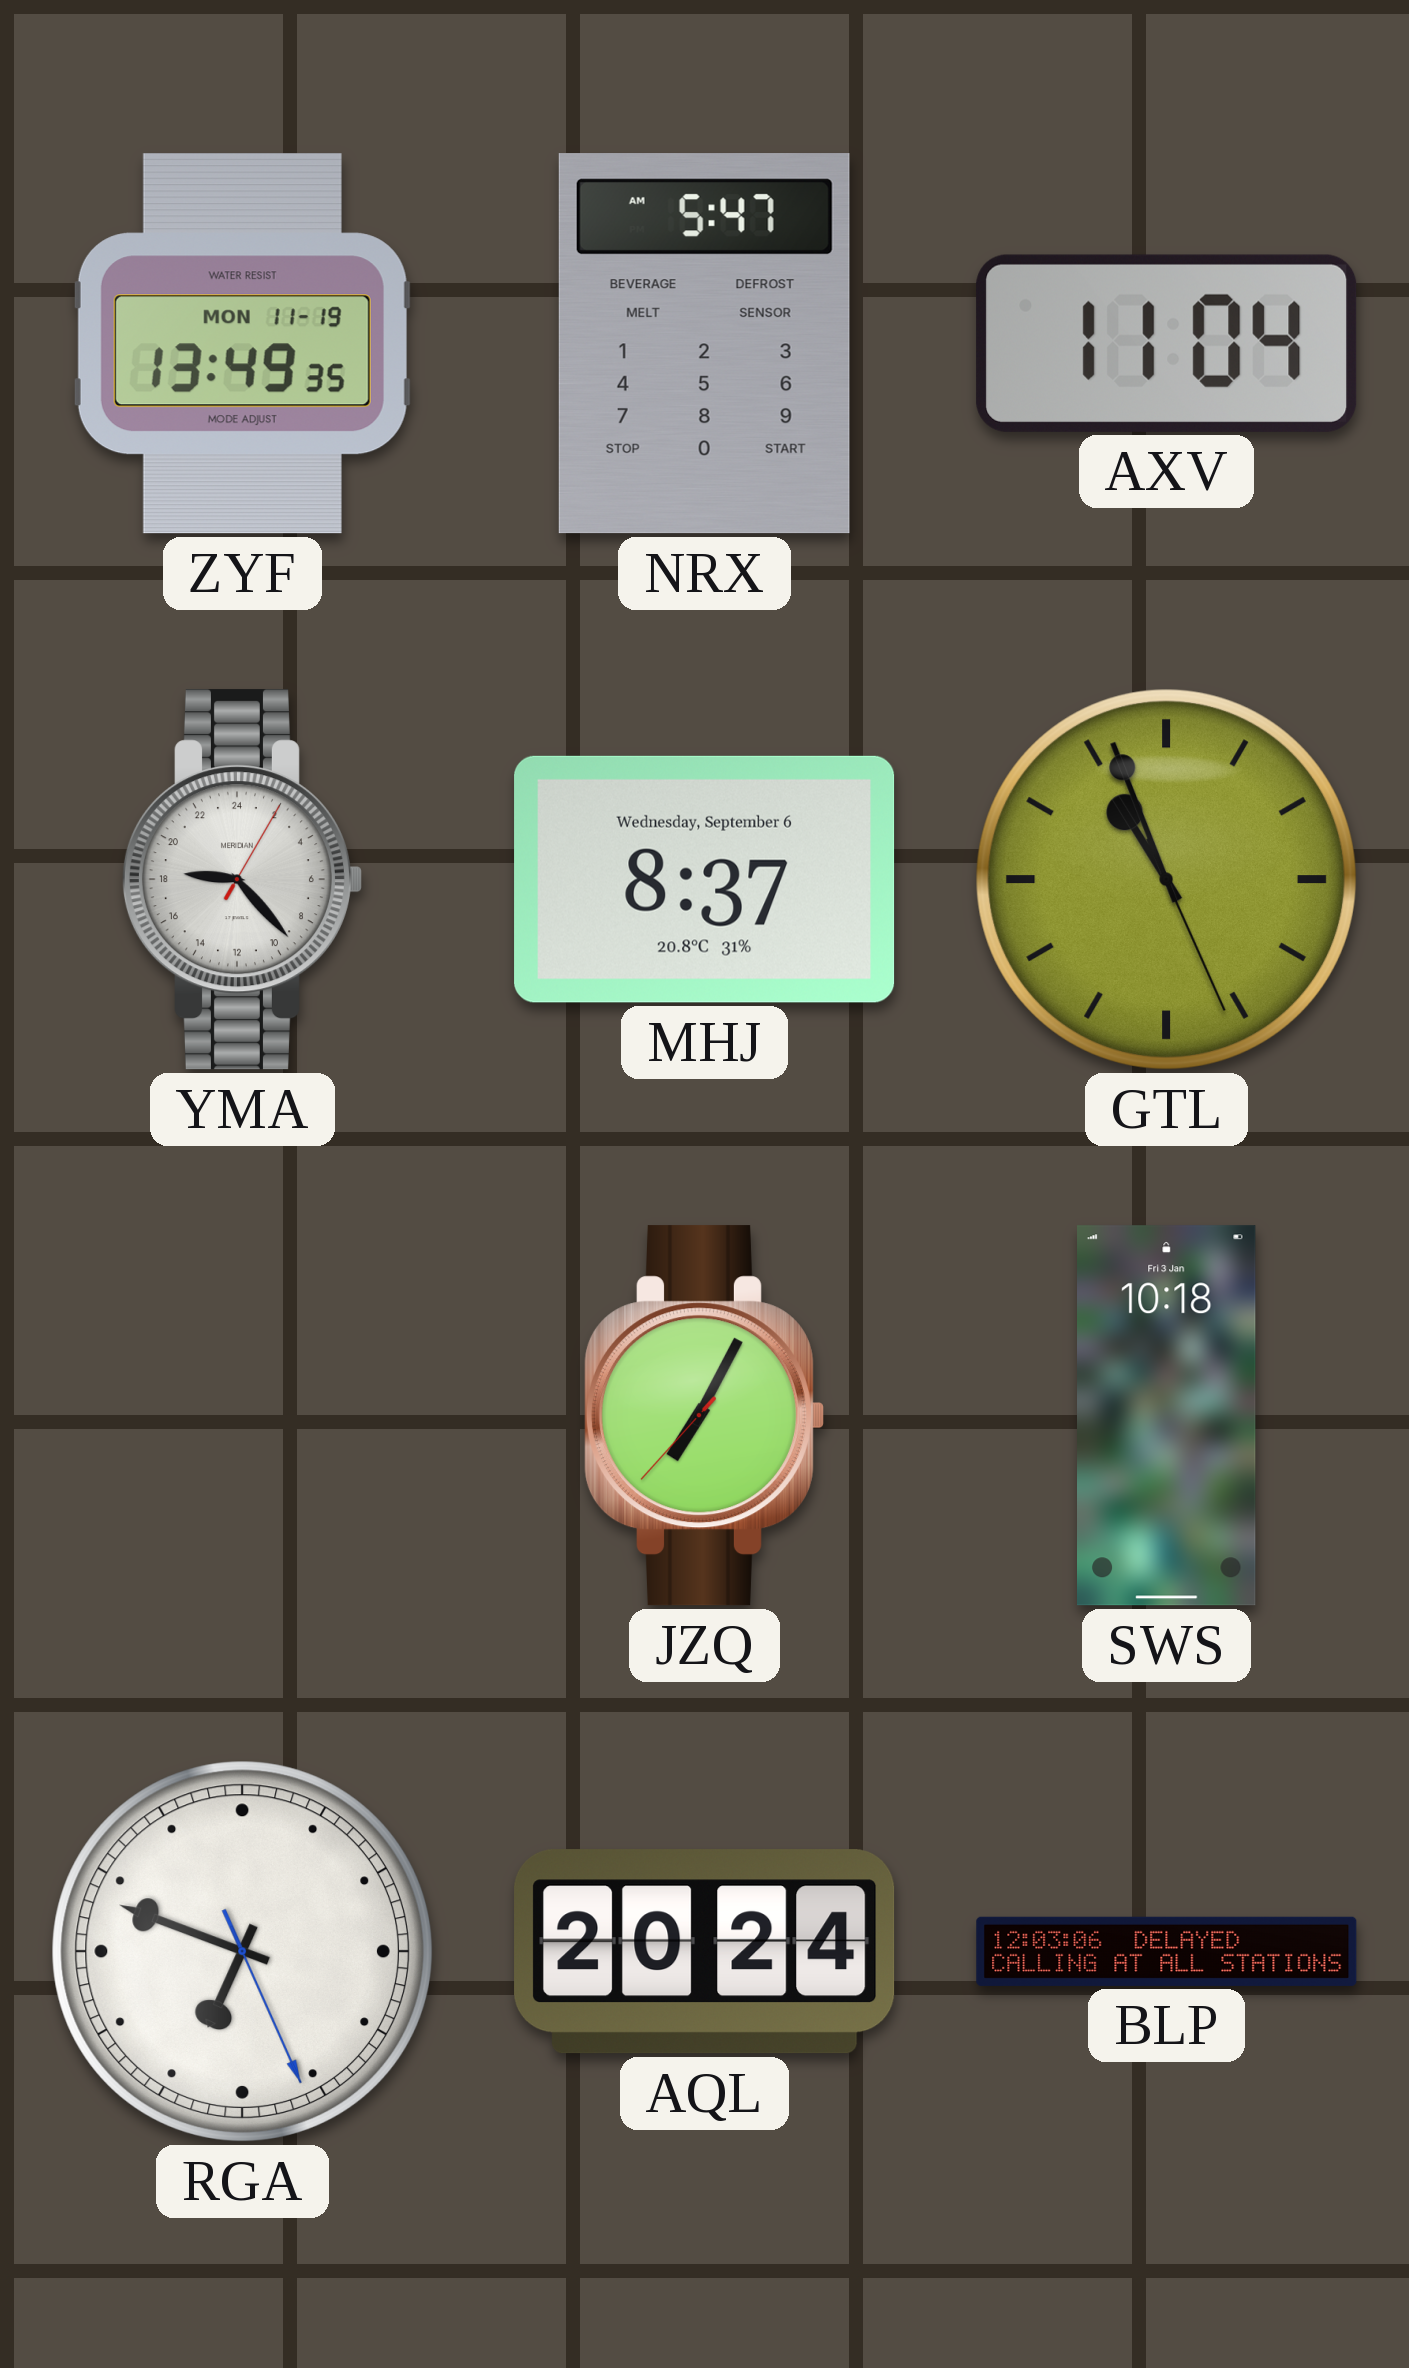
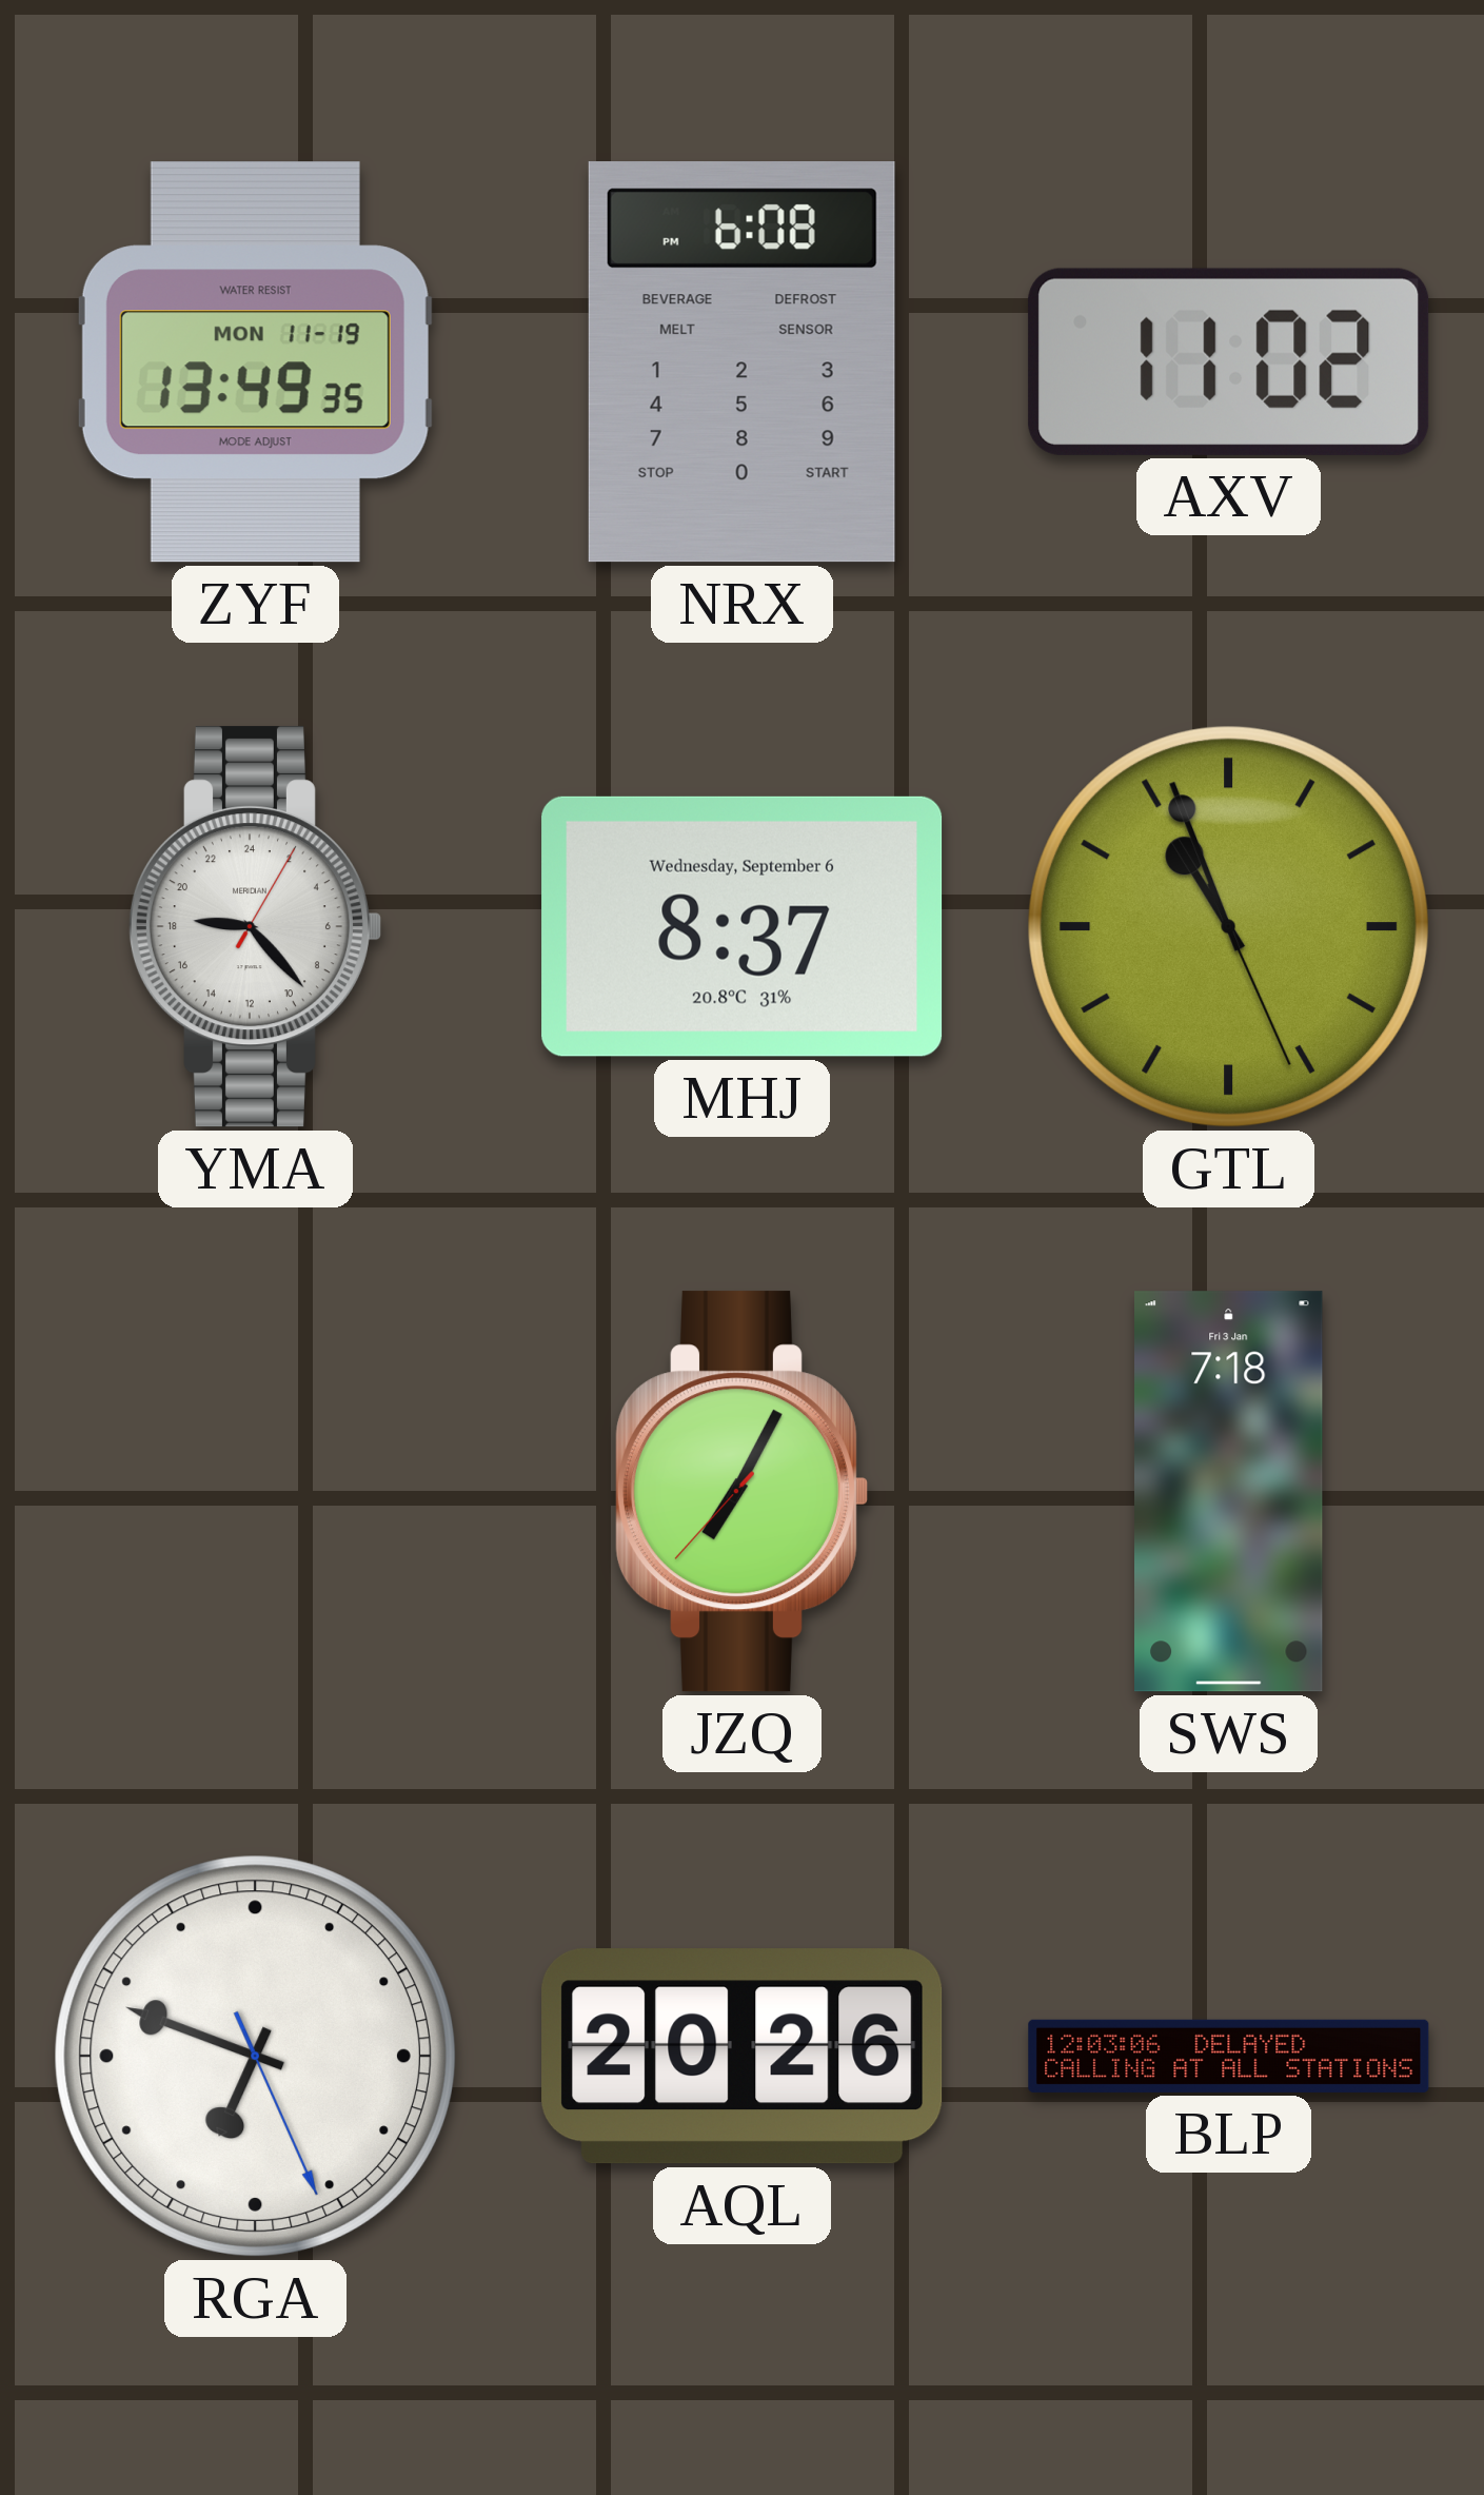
NRX: 5:47 -> 6:08
AXV: 11:04 -> 11:02
SWS: 10:18 -> 7:18
AQL: 20:24 -> 20:26
